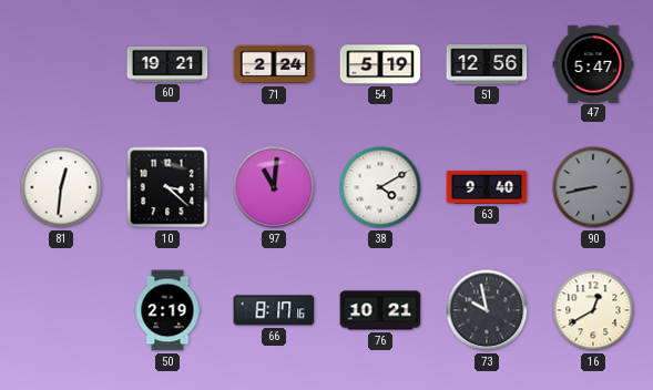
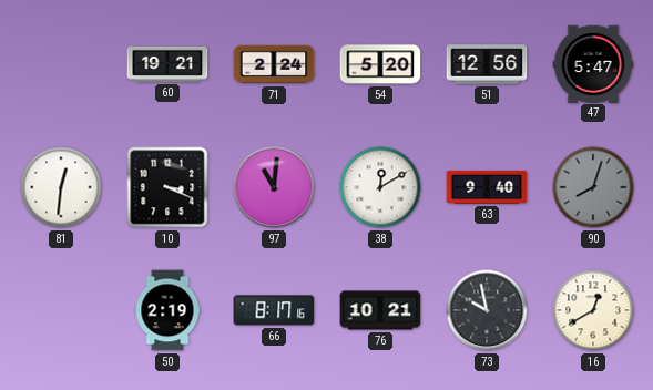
54: 5:19 -> 5:20
10: 3:22 -> 3:19
38: 4:10 -> 12:10
90: 8:43 -> 8:03
